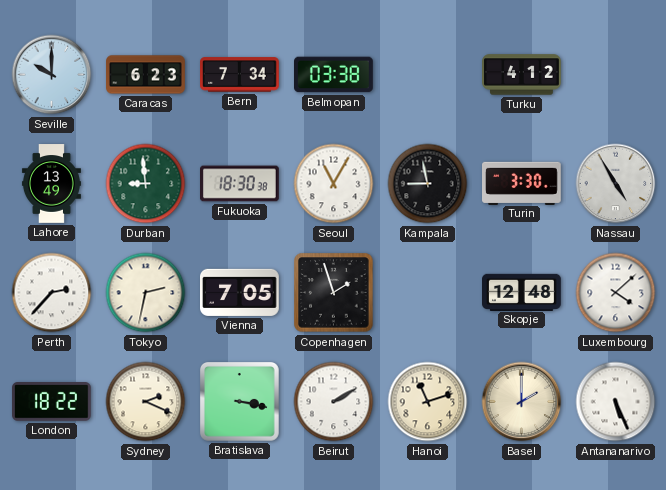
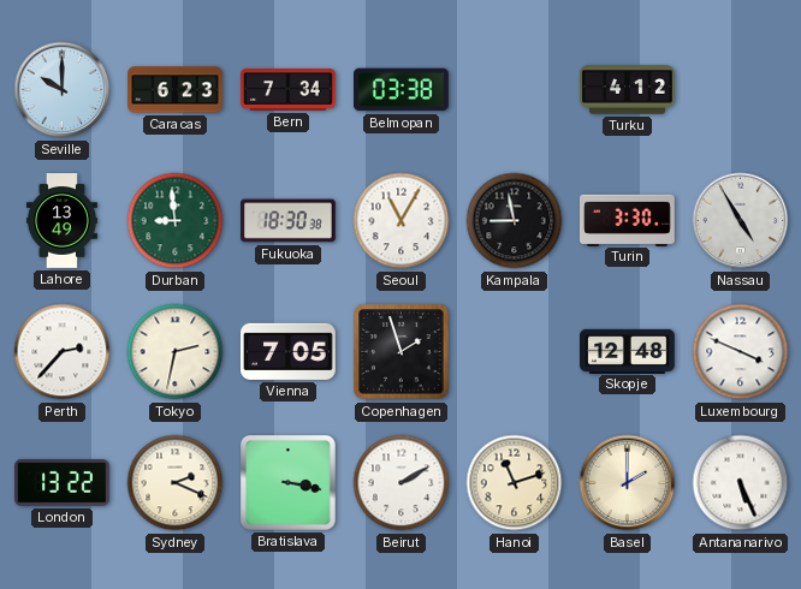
Luxembourg: 4:08 -> 3:49
London: 18:22 -> 13:22
